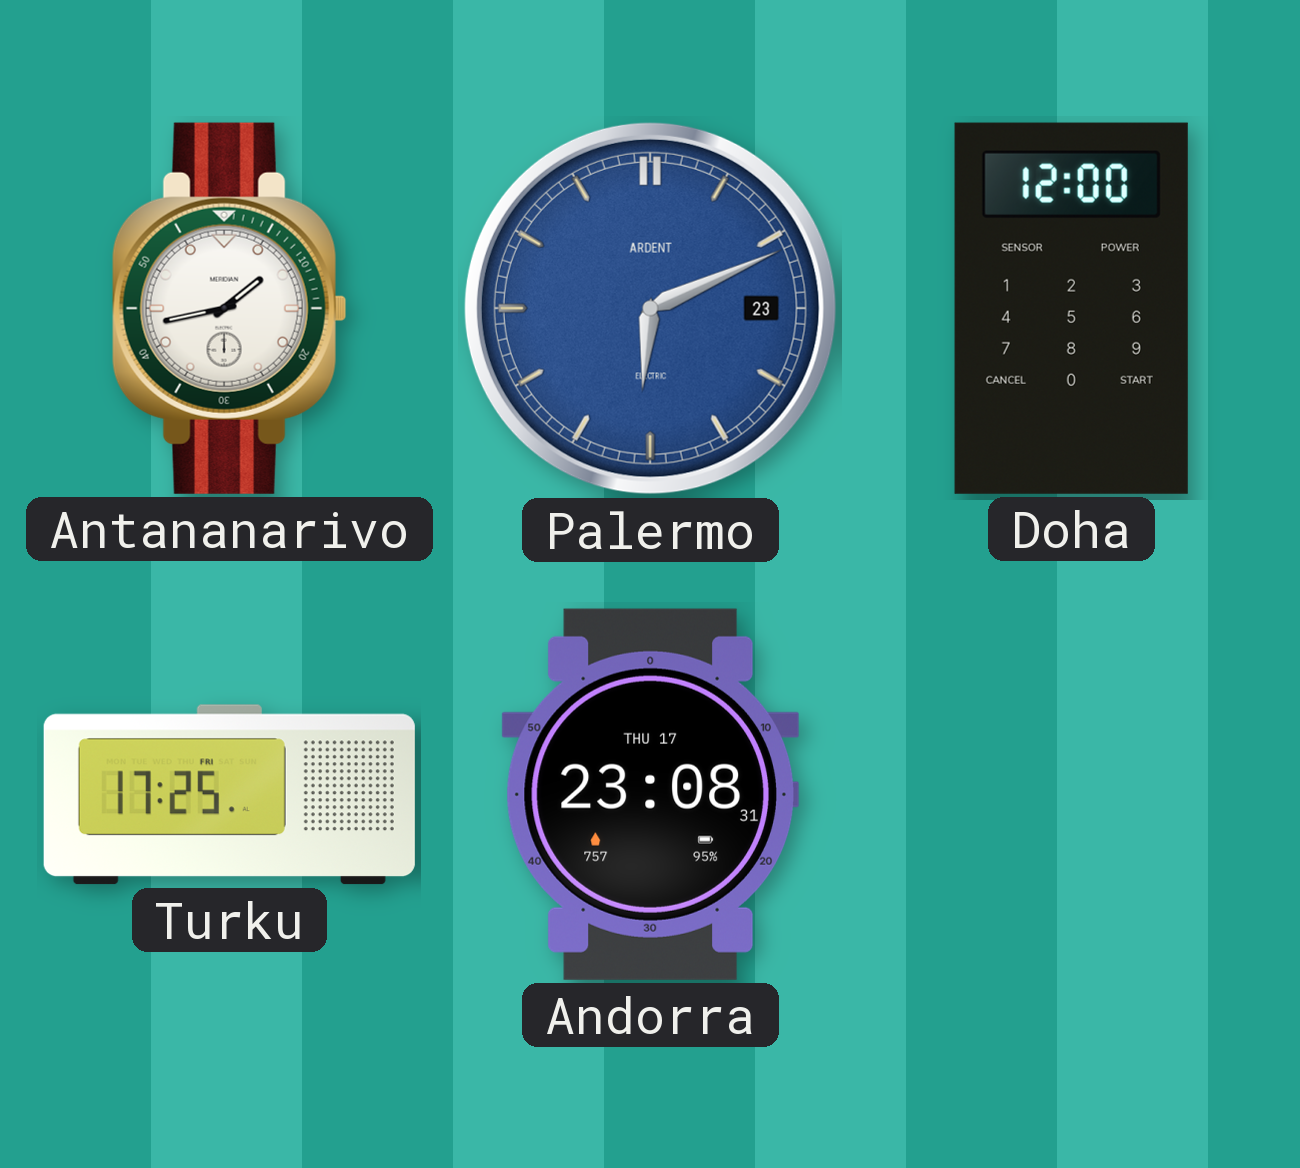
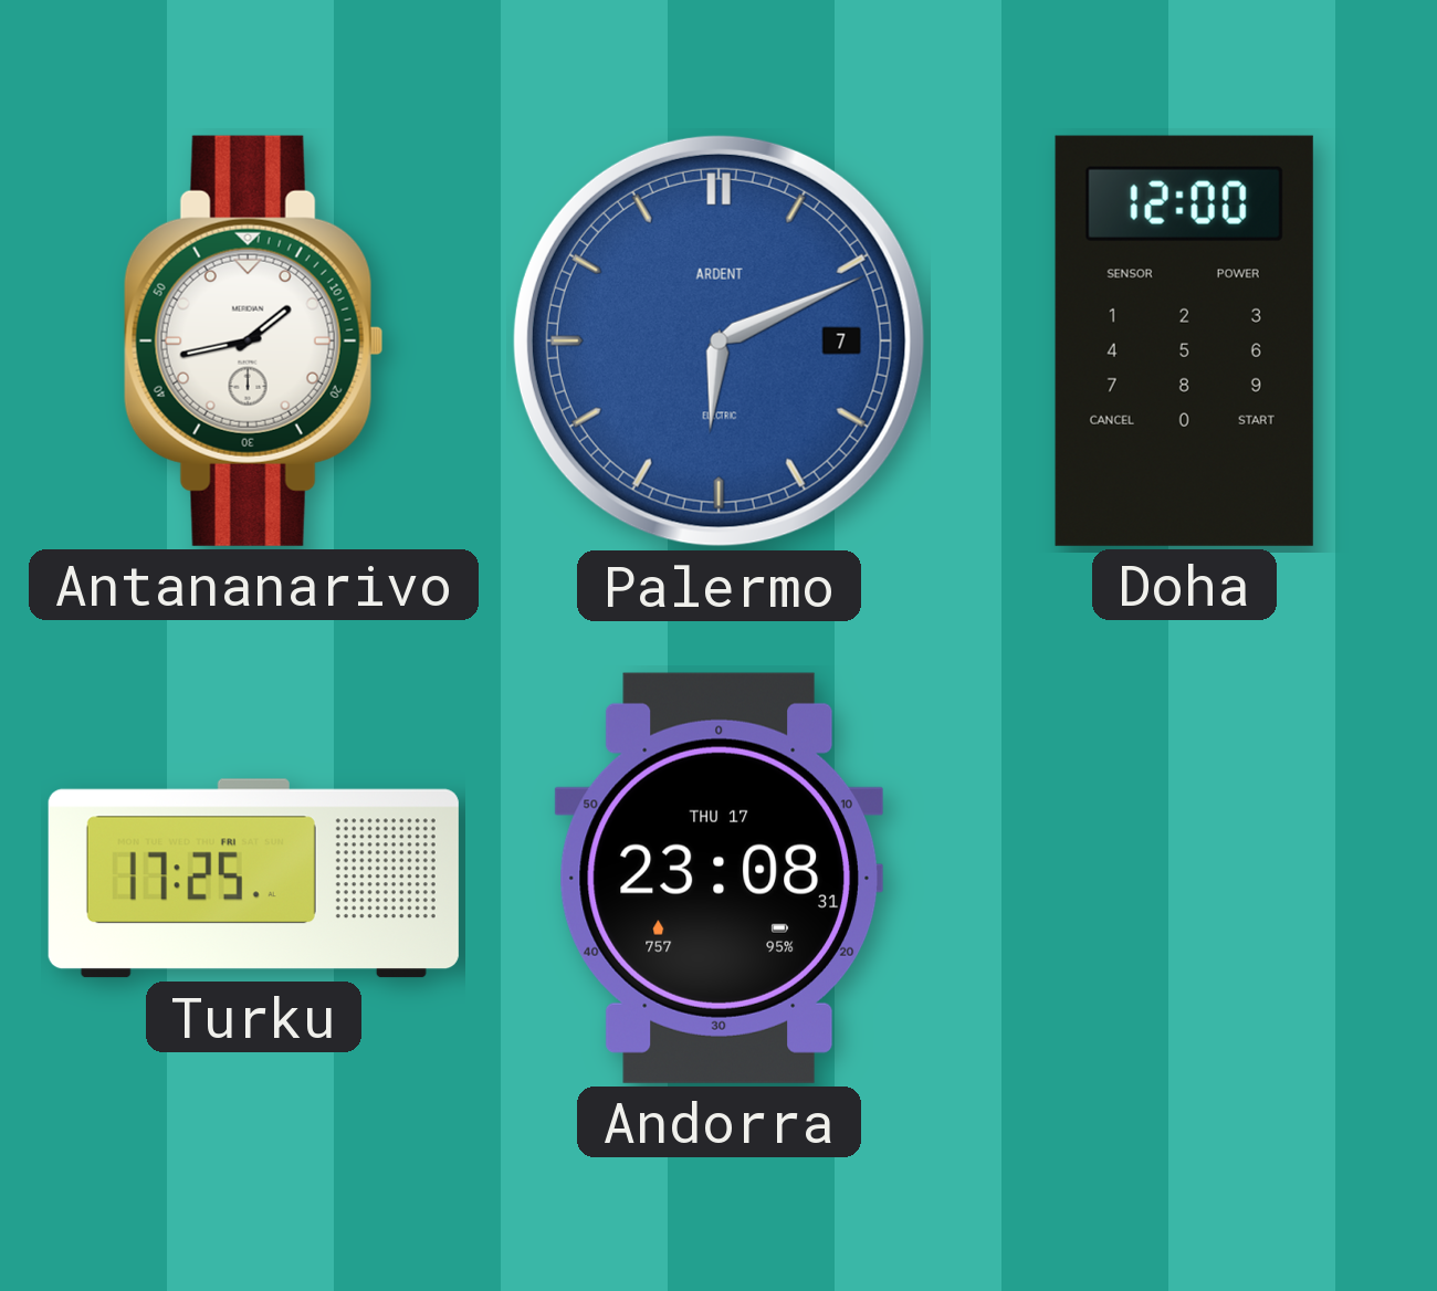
Palermo date: 23 -> 7
